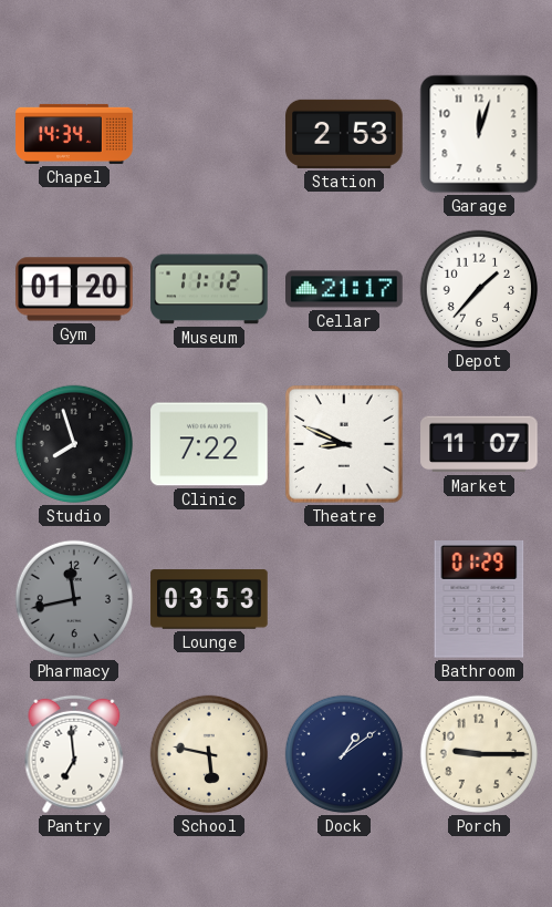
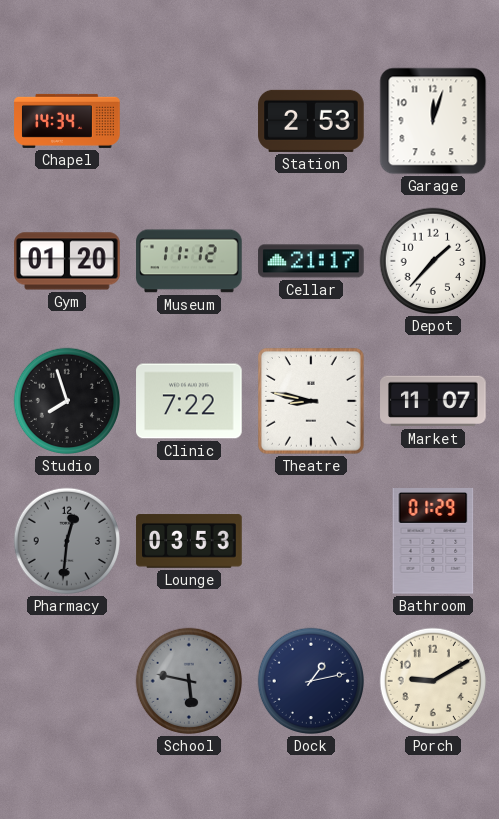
Theatre: 8:49 -> 8:47
Pharmacy: 11:43 -> 12:31
Pantry: 6:59 -> none
School dial: cream -> grey
Dock: 1:09 -> 1:13
Porch: 9:15 -> 9:10
